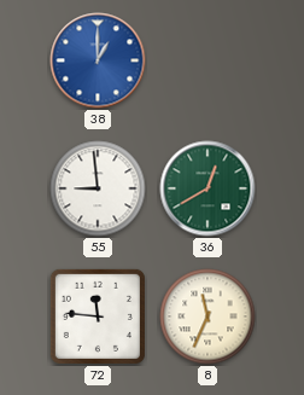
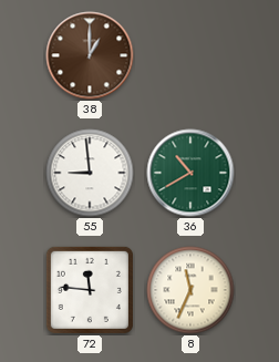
38 dial: blue -> brown
36: 12:40 -> 10:40
